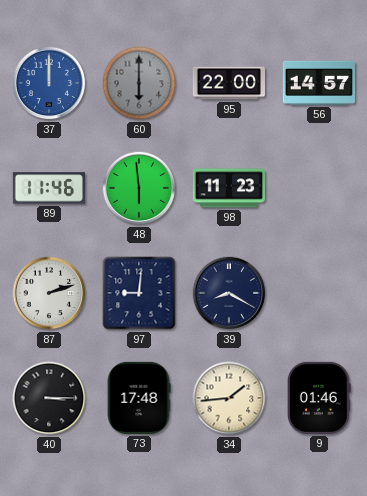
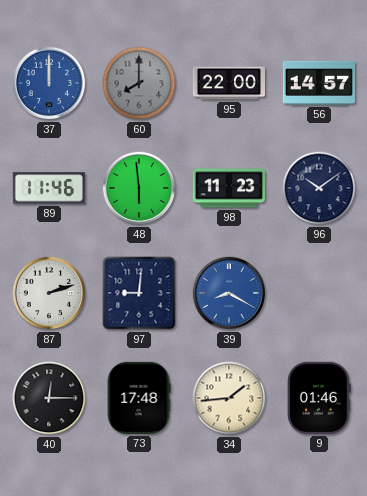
60: 6:00 -> 8:00
96: none -> 10:09
39 dial: navy -> blue
40: 3:15 -> 12:15
